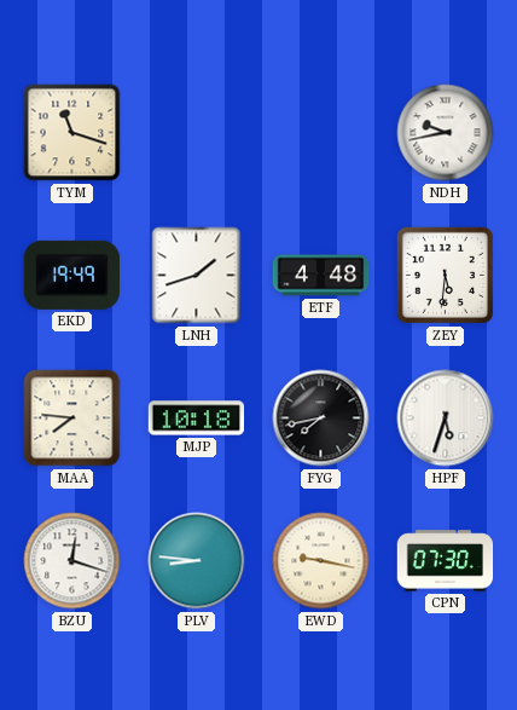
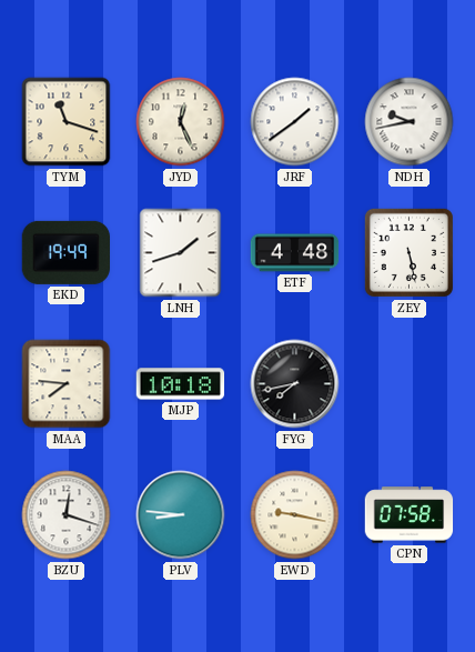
JYD: none -> 12:26
JRF: none -> 1:39
ZEY: 5:31 -> 5:28
HPF: 5:33 -> none
CPN: 07:30 -> 07:58
